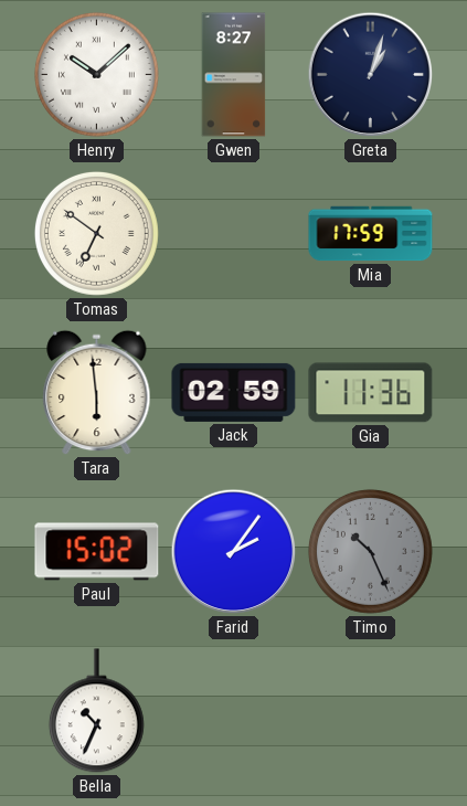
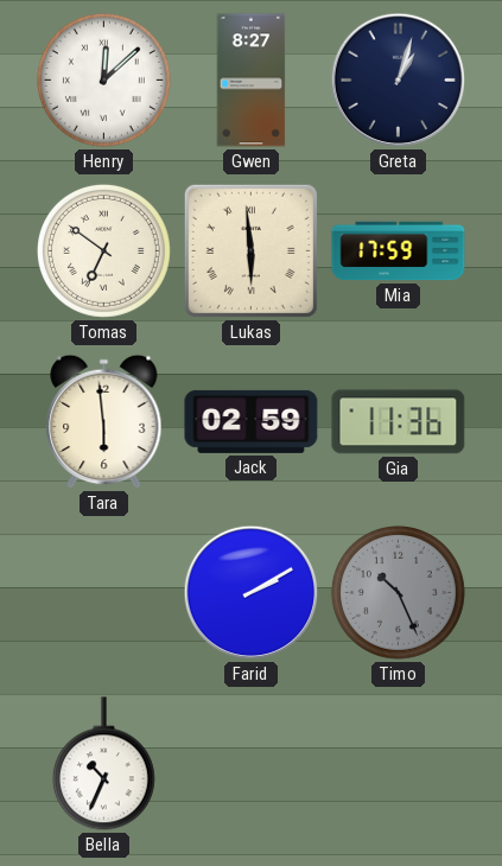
Henry: 10:08 -> 12:08
Lukas: none -> 5:59
Paul: 15:02 -> none
Farid: 2:06 -> 2:10
